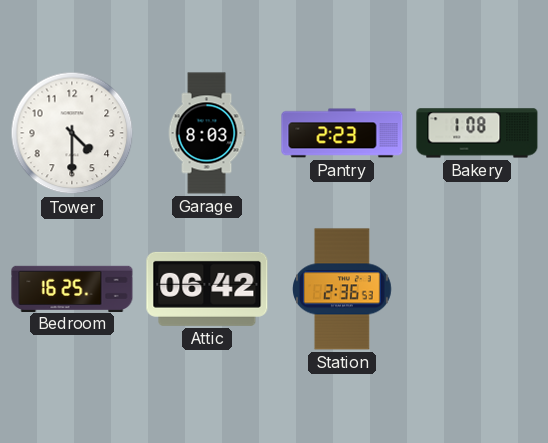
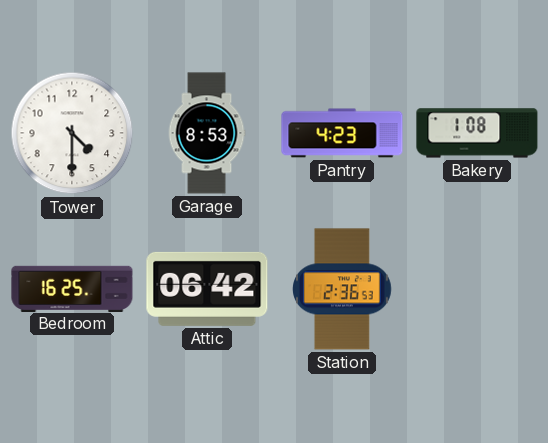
Garage: 8:03 -> 8:53
Pantry: 2:23 -> 4:23
